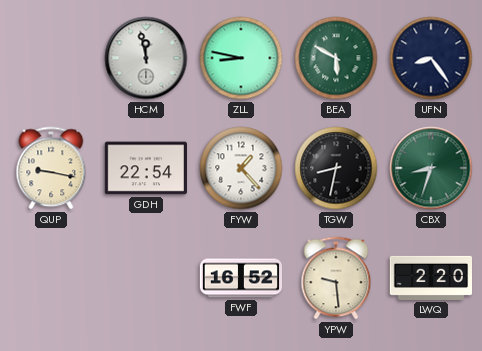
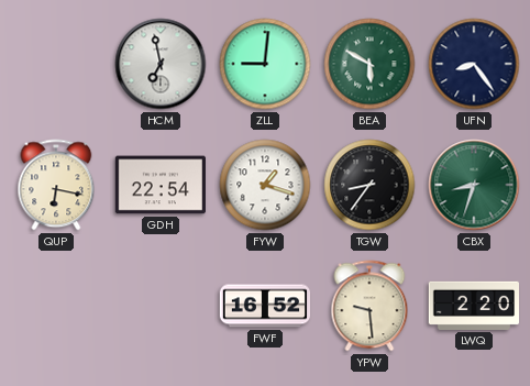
HCM: 11:58 -> 6:58
ZLL: 8:47 -> 9:01
QUP: 9:17 -> 6:17
FYW: 1:23 -> 1:18
TGW: 8:32 -> 8:36
